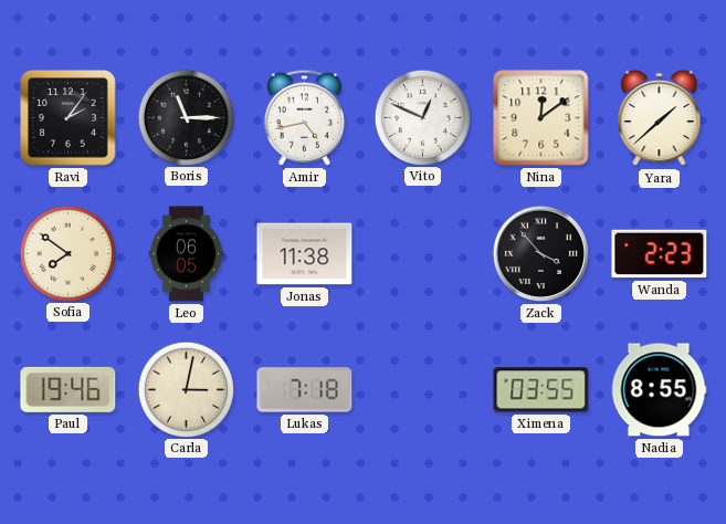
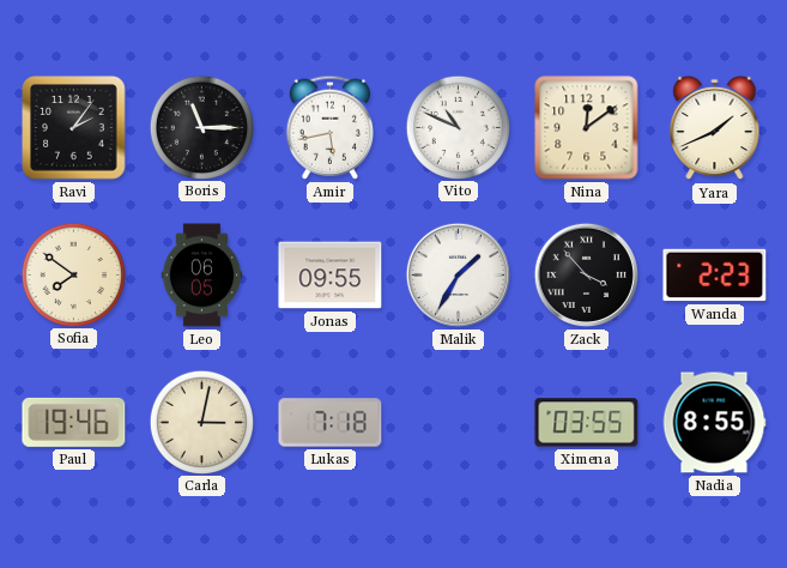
Amir: 4:43 -> 5:43
Vito: 12:49 -> 10:49
Yara: 1:38 -> 1:41
Jonas: 11:38 -> 09:55
Malik: none -> 1:35
